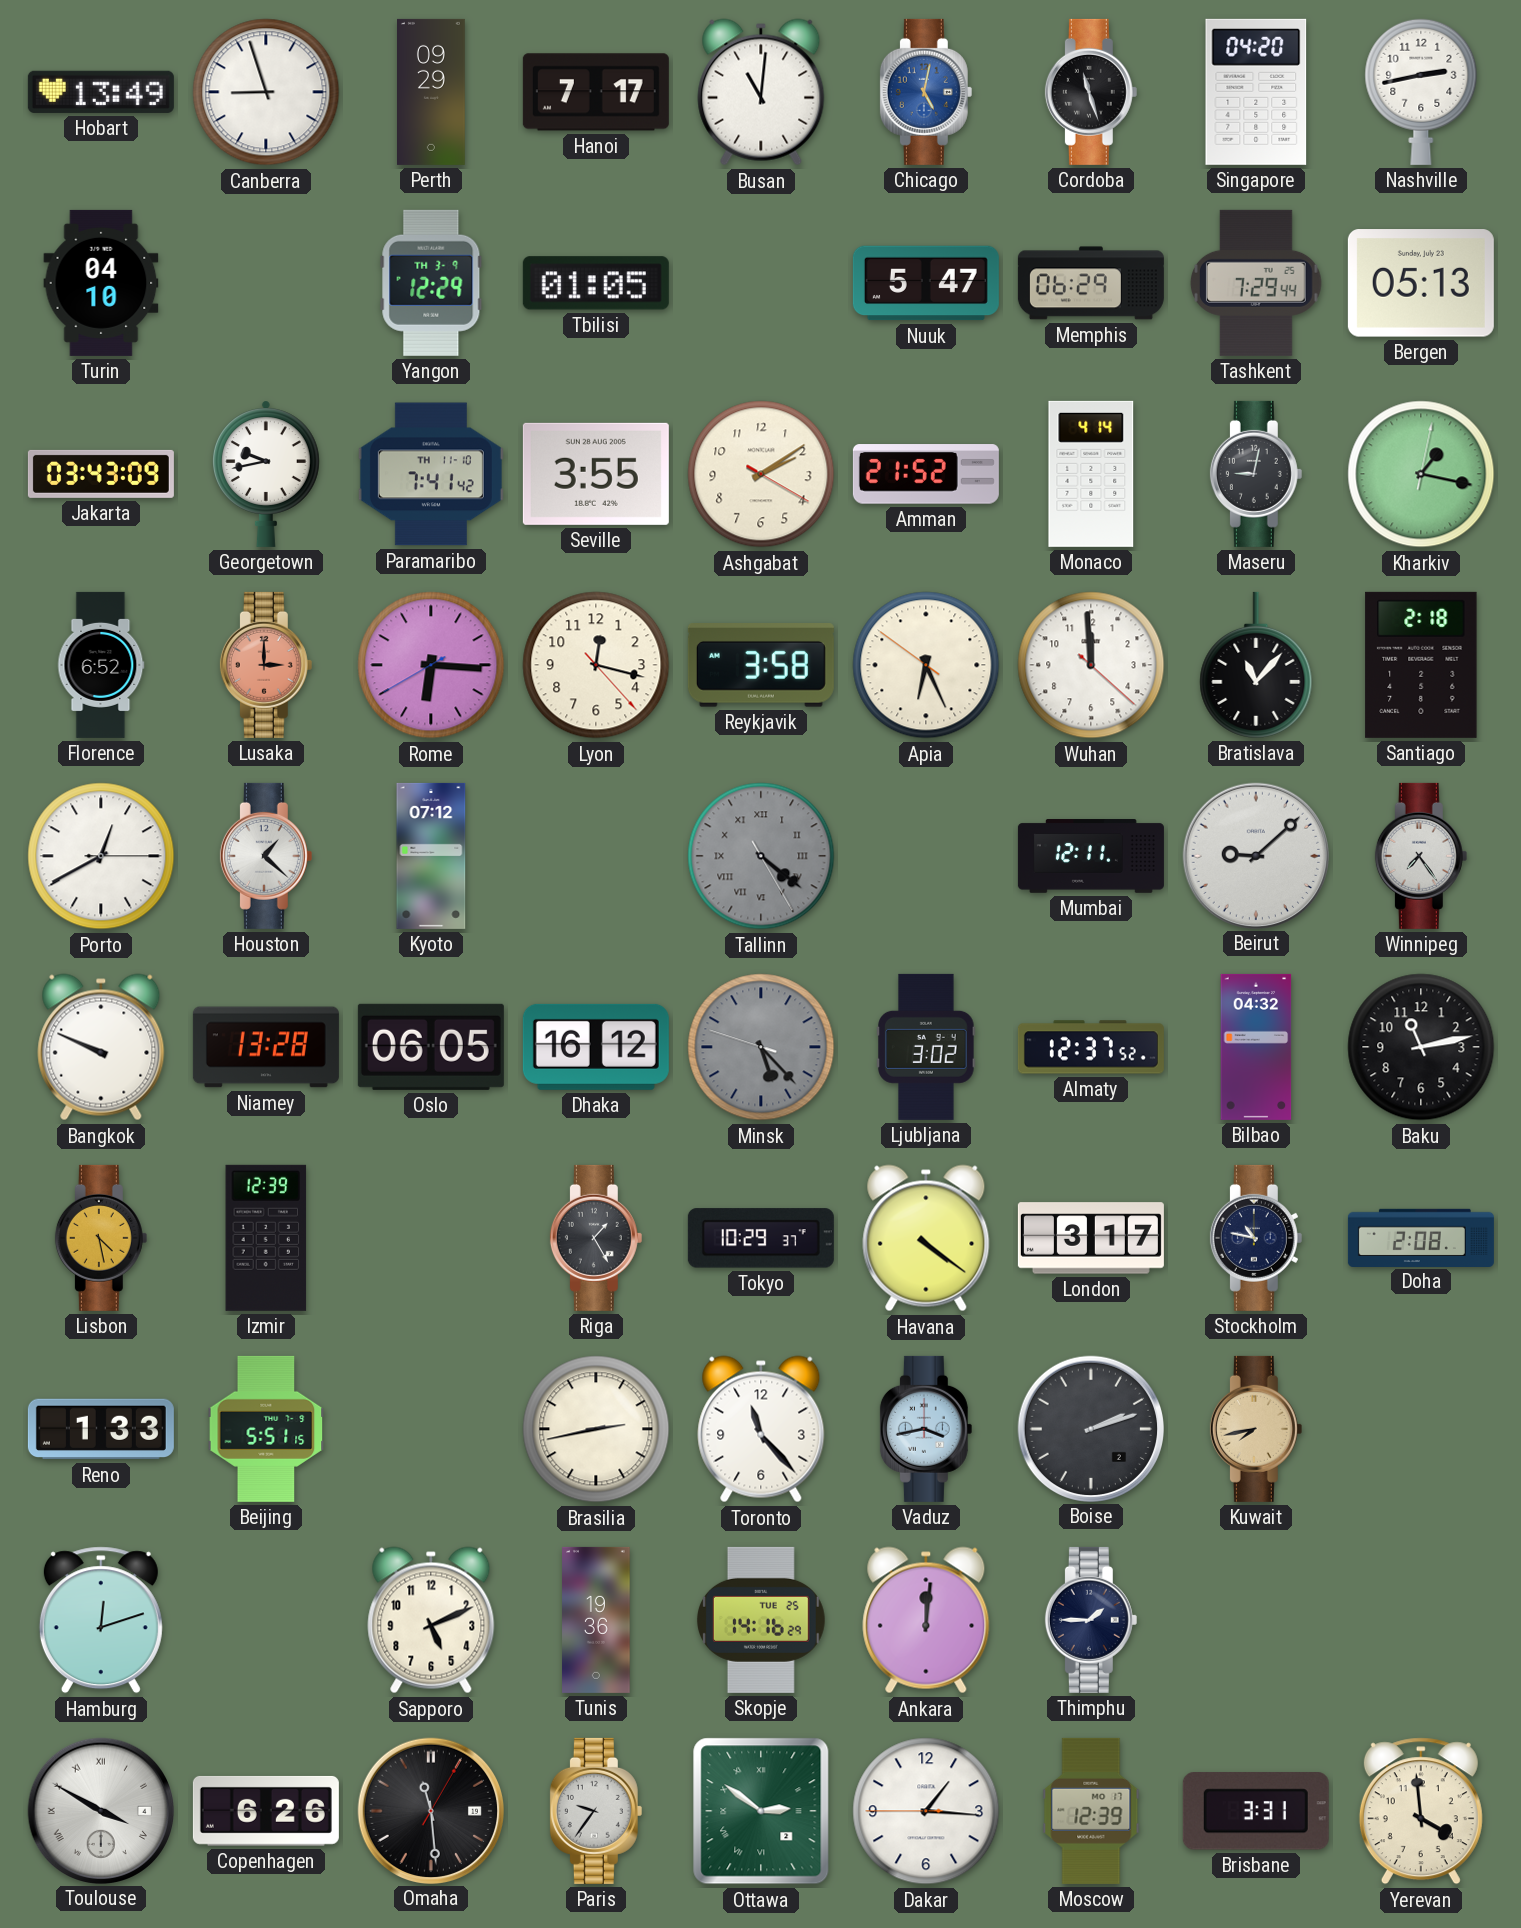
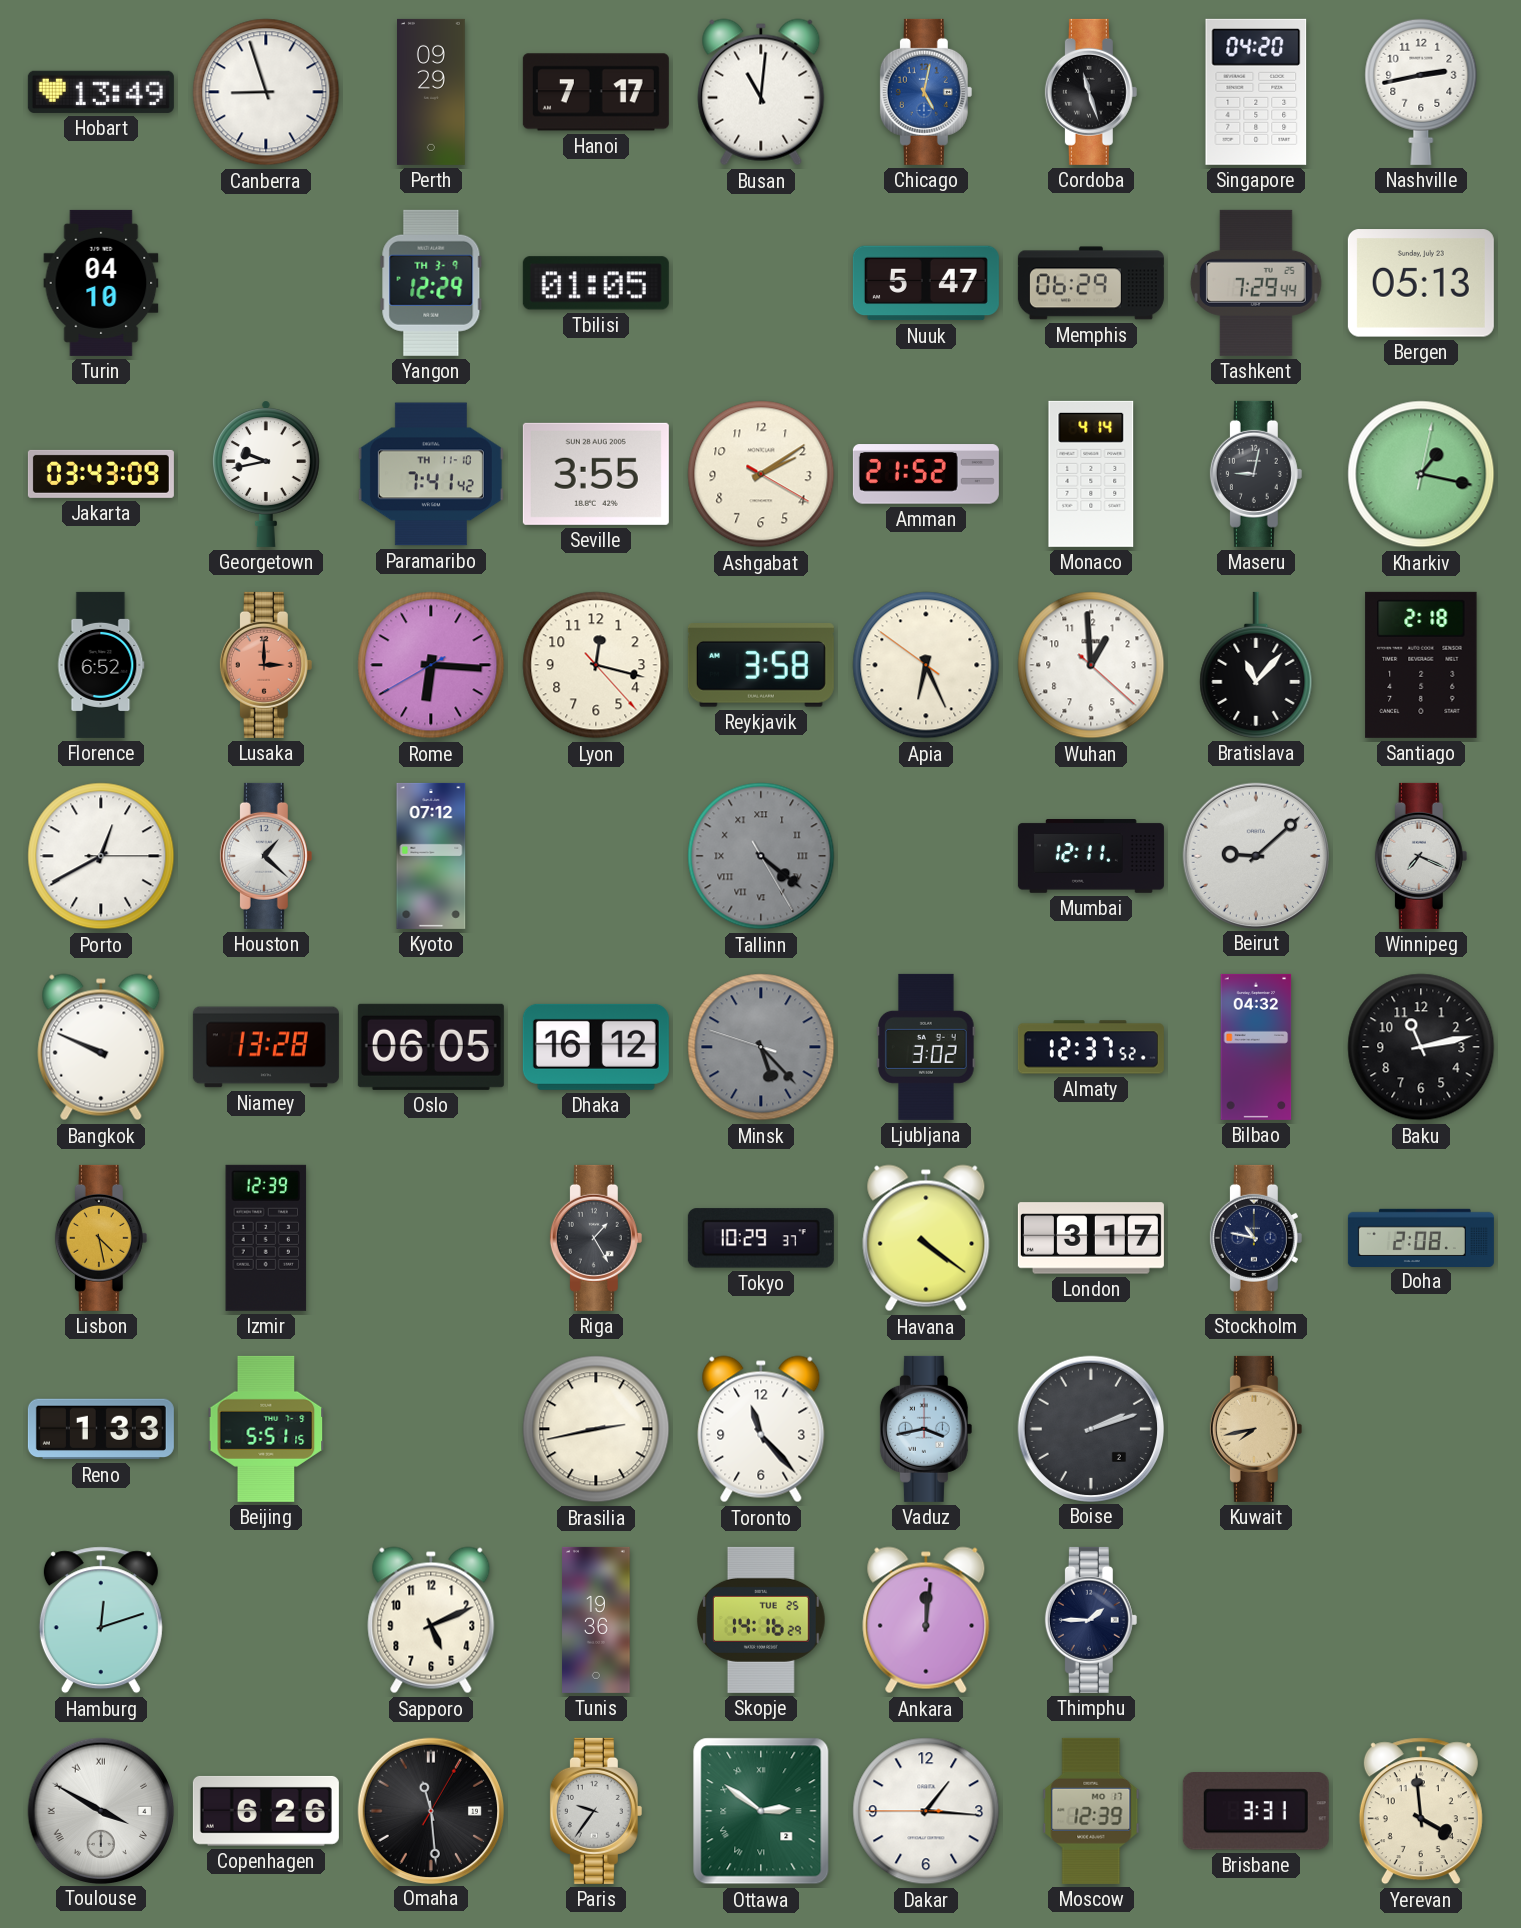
Wuhan: 11:59 -> 12:59
Winnipeg: 7:24 -> 7:19
